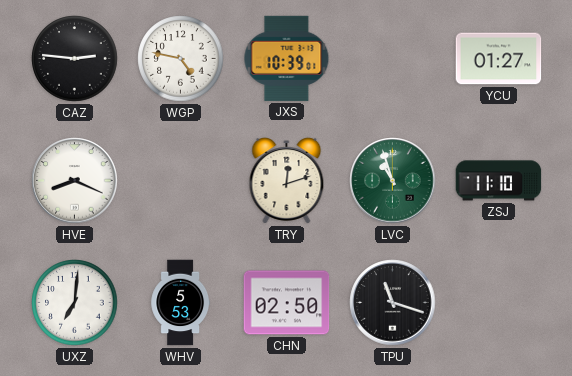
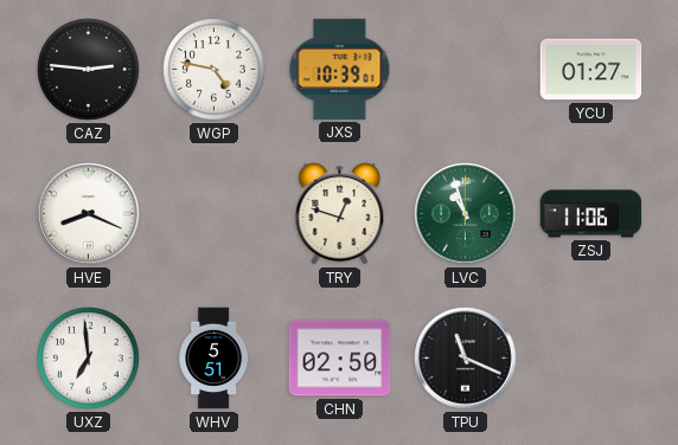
TRY: 12:12 -> 12:48
ZSJ: 11:10 -> 11:06
UXZ: 7:01 -> 6:59
WHV: 5:53 -> 5:51
TPU: 11:18 -> 11:19
